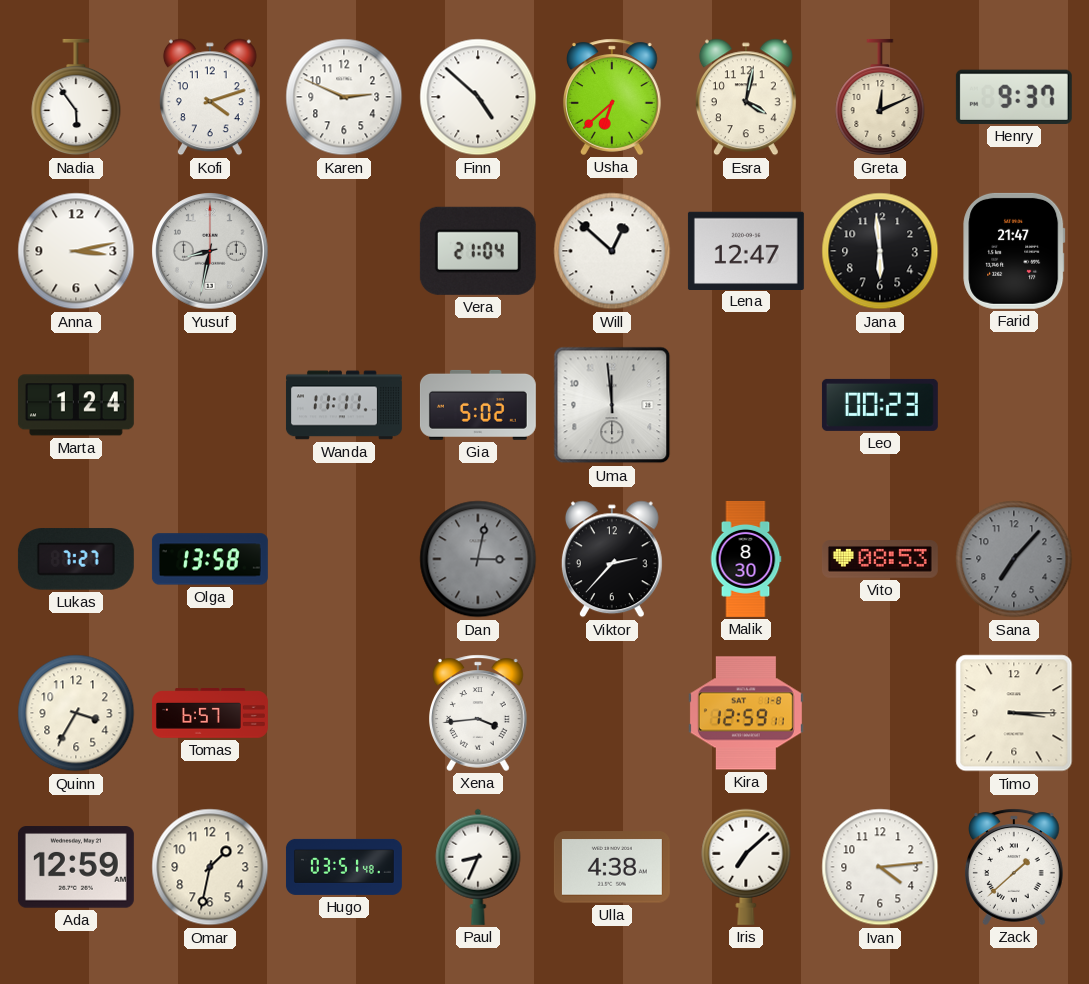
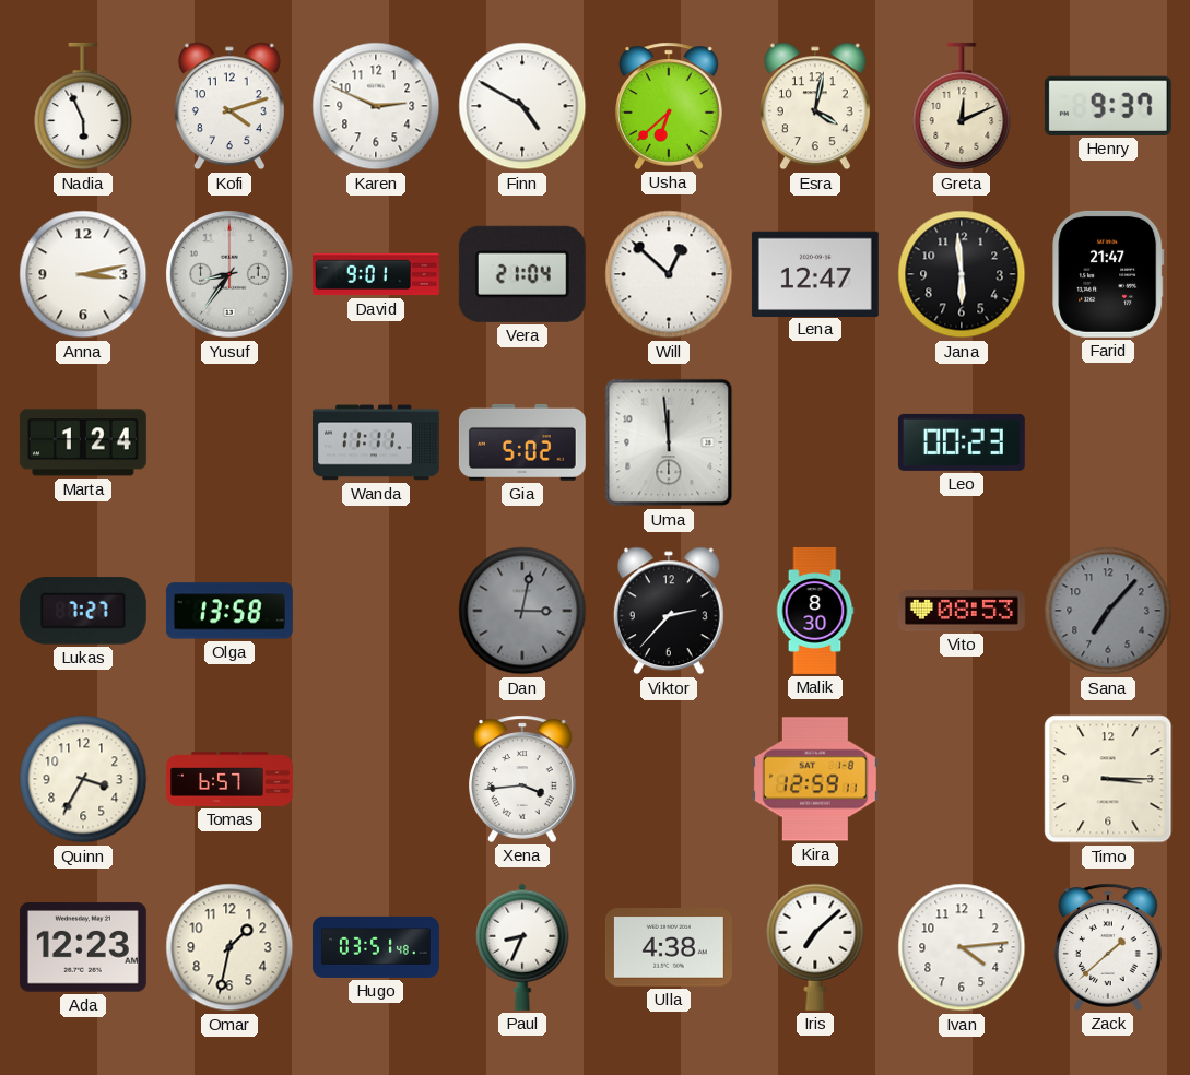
Nadia: 5:54 -> 5:56
Finn: 4:52 -> 4:50
Yusuf: 8:32 -> 8:36
David: none -> 9:01
Ada: 12:59 -> 12:23
